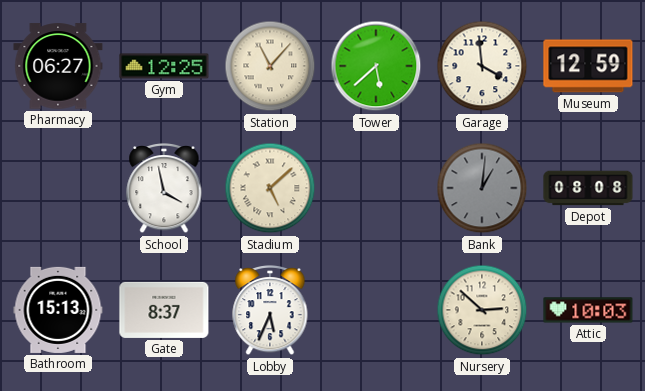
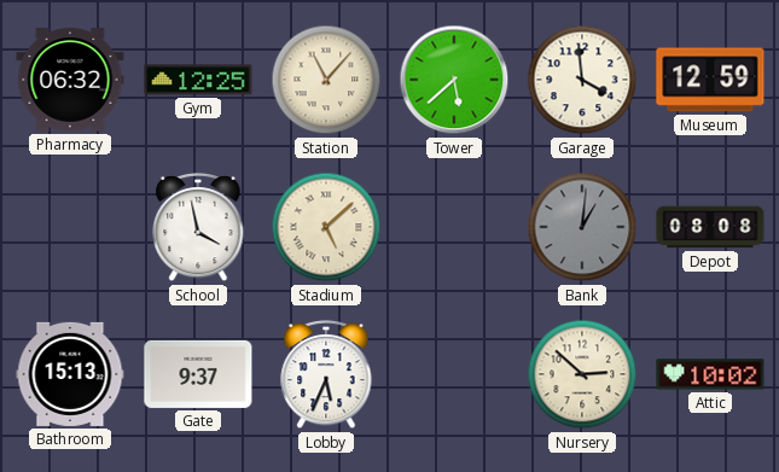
Pharmacy: 06:27 -> 06:32
Gate: 8:37 -> 9:37
Attic: 10:03 -> 10:02
